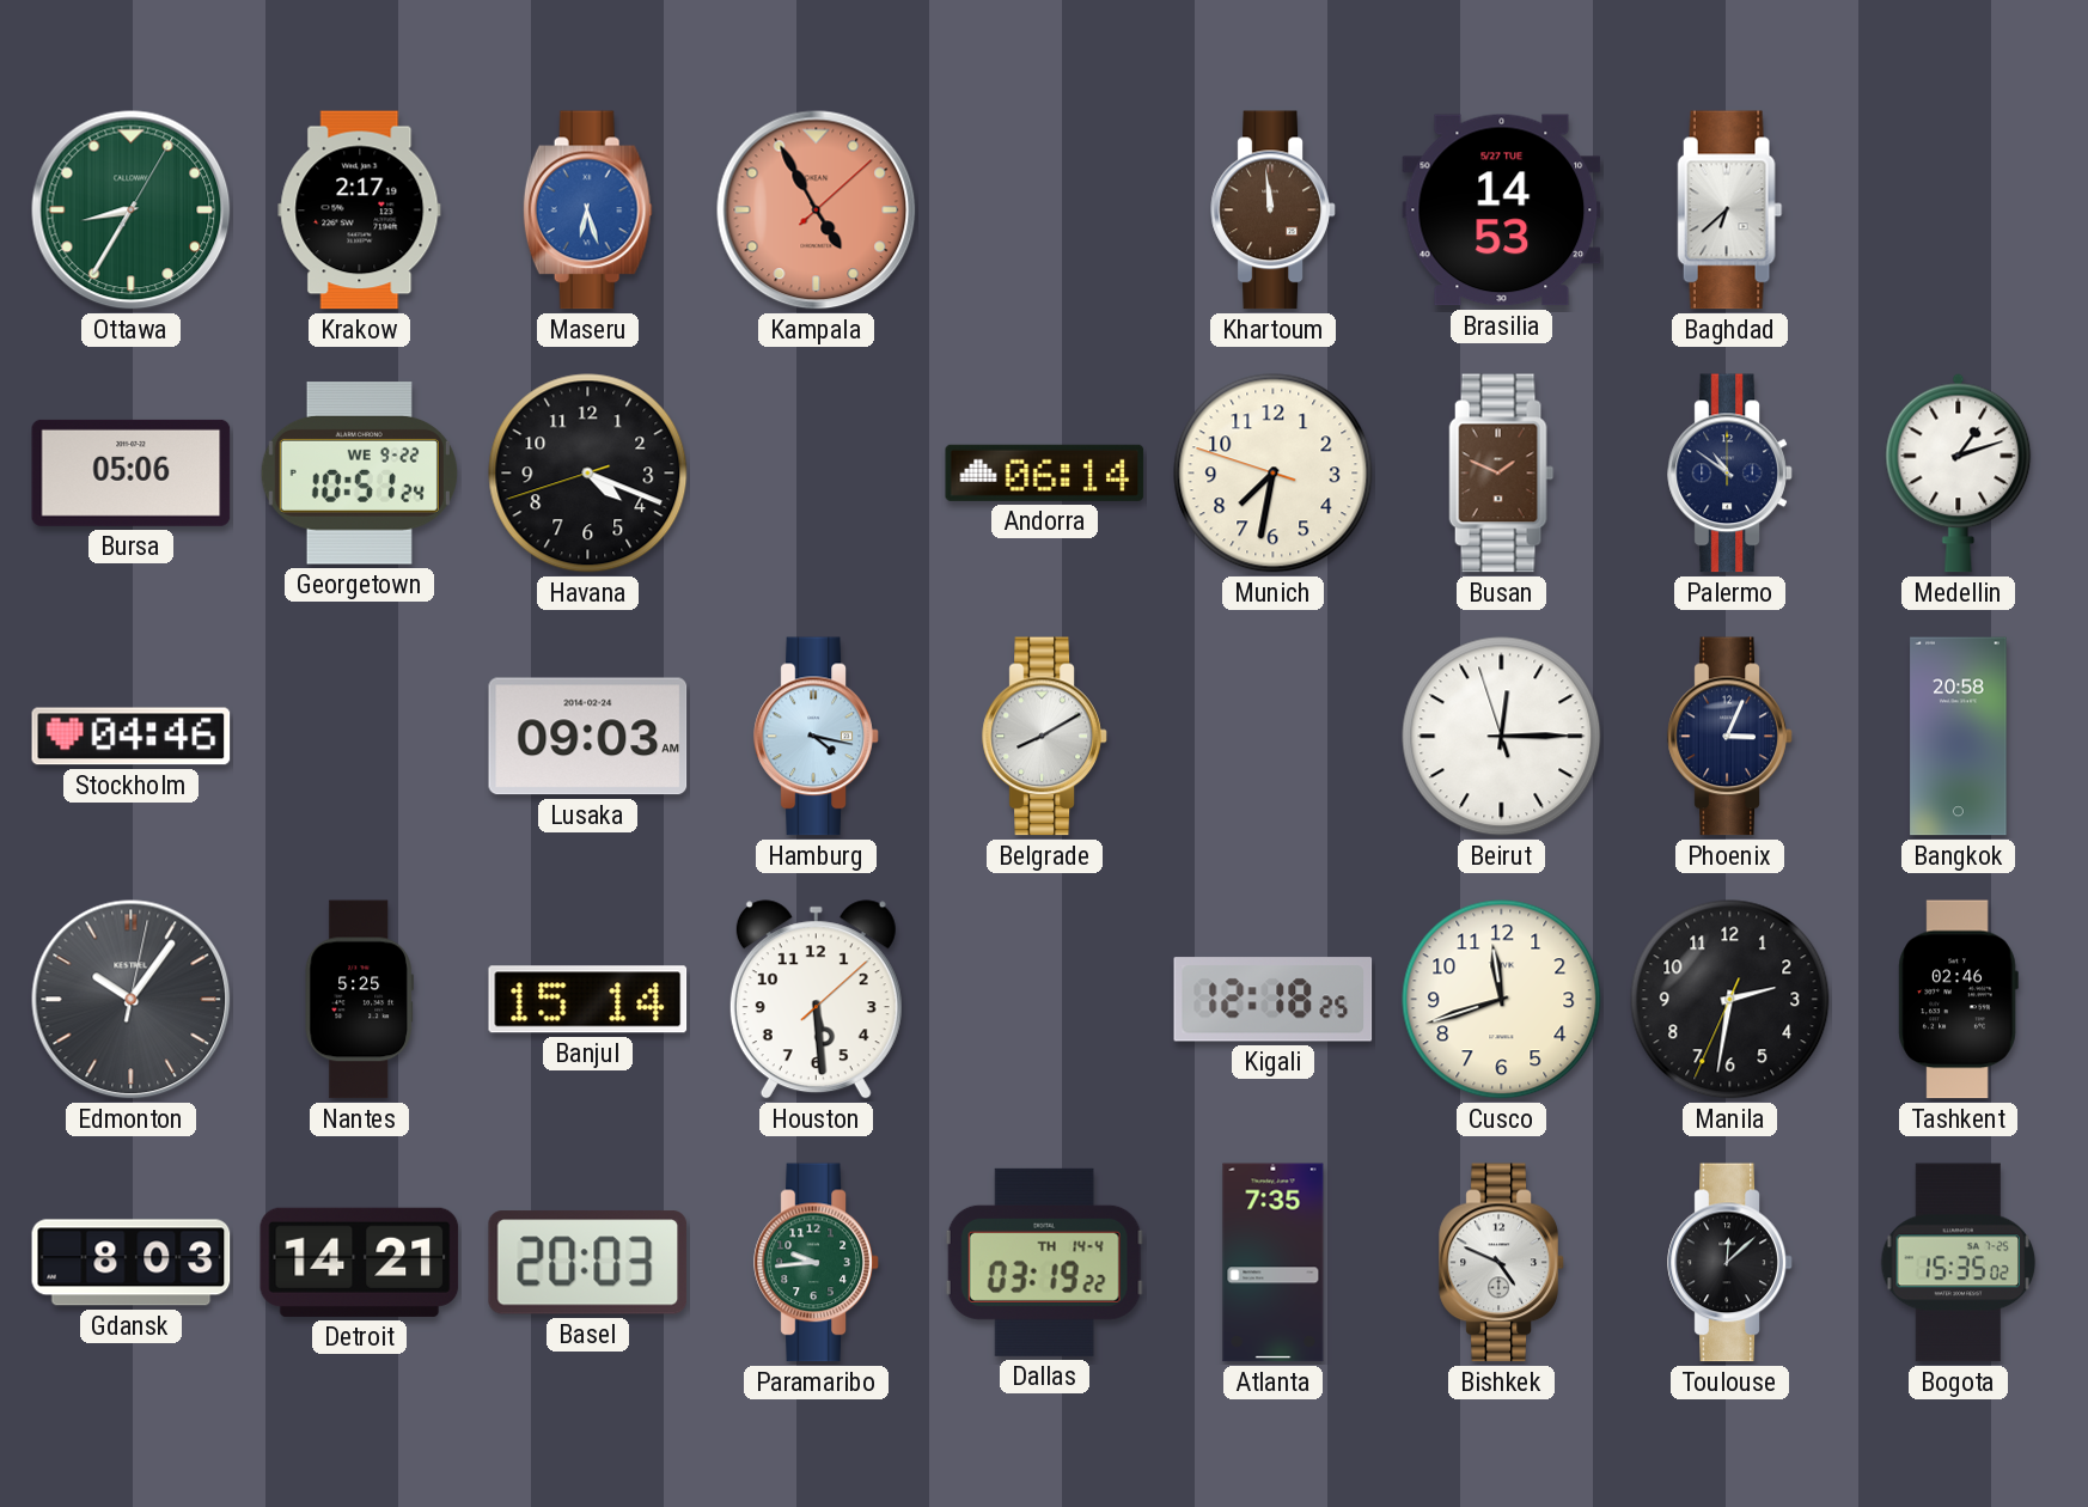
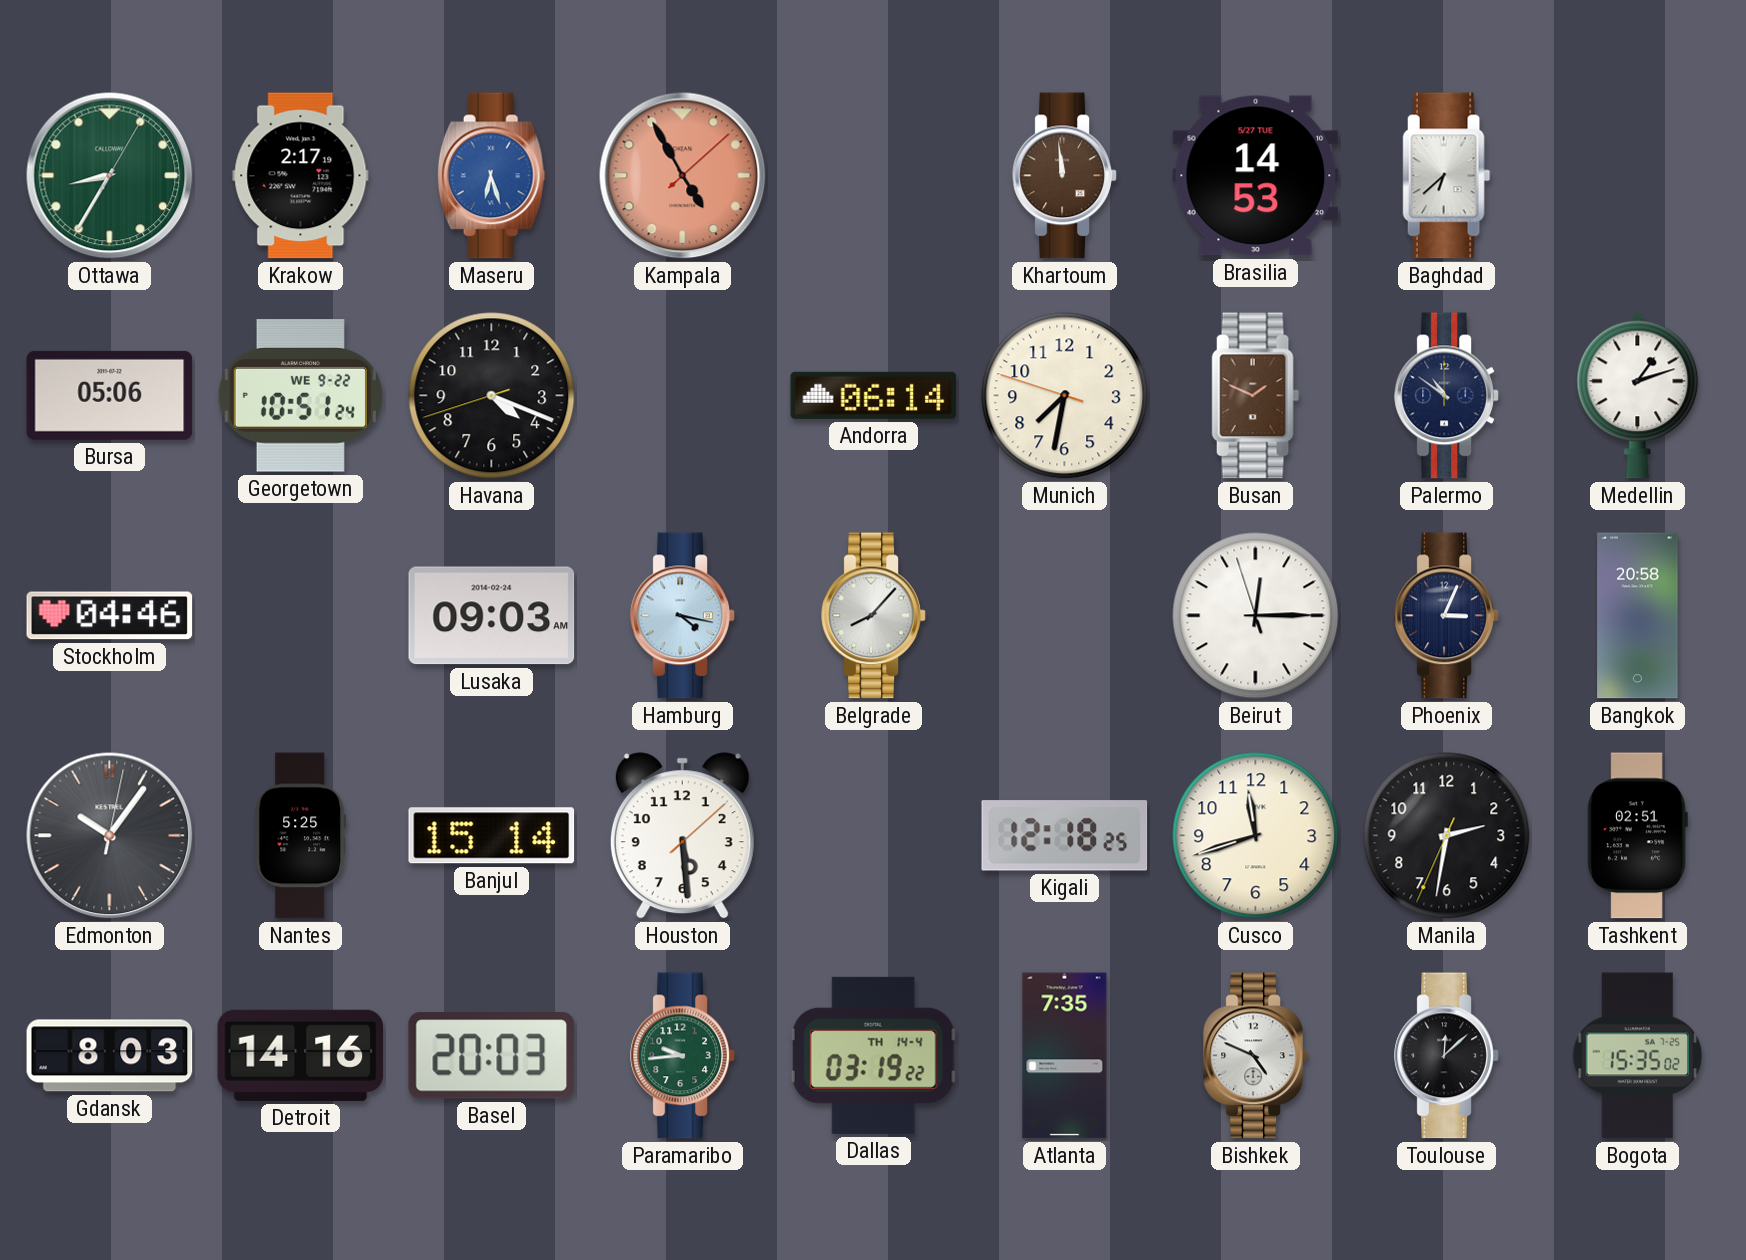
Belgrade: 8:10 -> 8:07
Tashkent: 02:46 -> 02:51
Detroit: 14:21 -> 14:16
